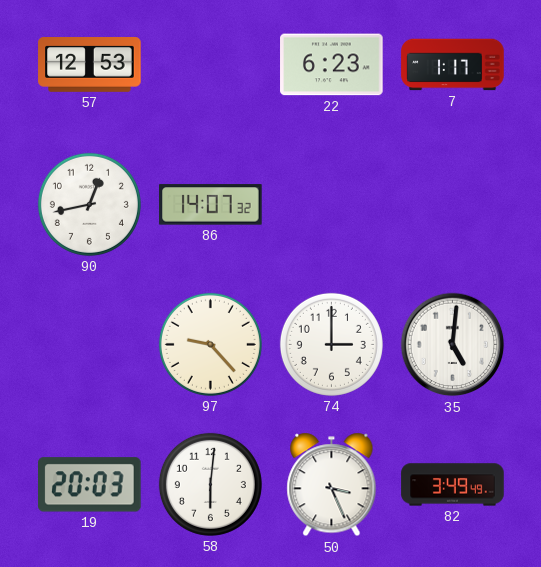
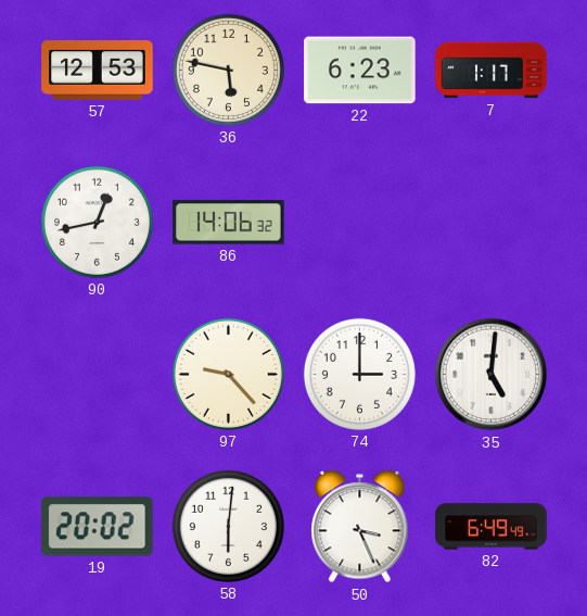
36: none -> 5:47
86: 14:07 -> 14:06
19: 20:03 -> 20:02
82: 3:49 -> 6:49
